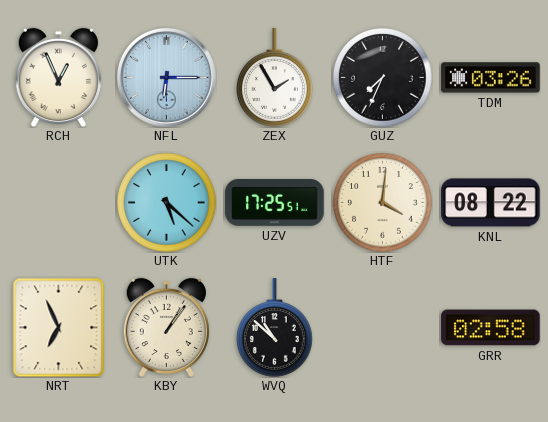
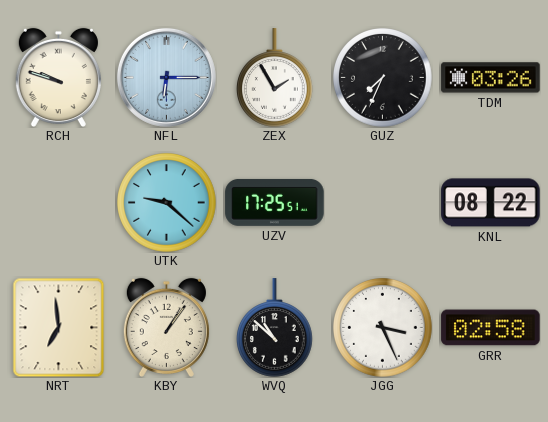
RCH: 12:56 -> 9:48
UTK: 5:22 -> 9:22
HTF: 4:01 -> none
NRT: 6:56 -> 6:59
JGG: none -> 3:26
